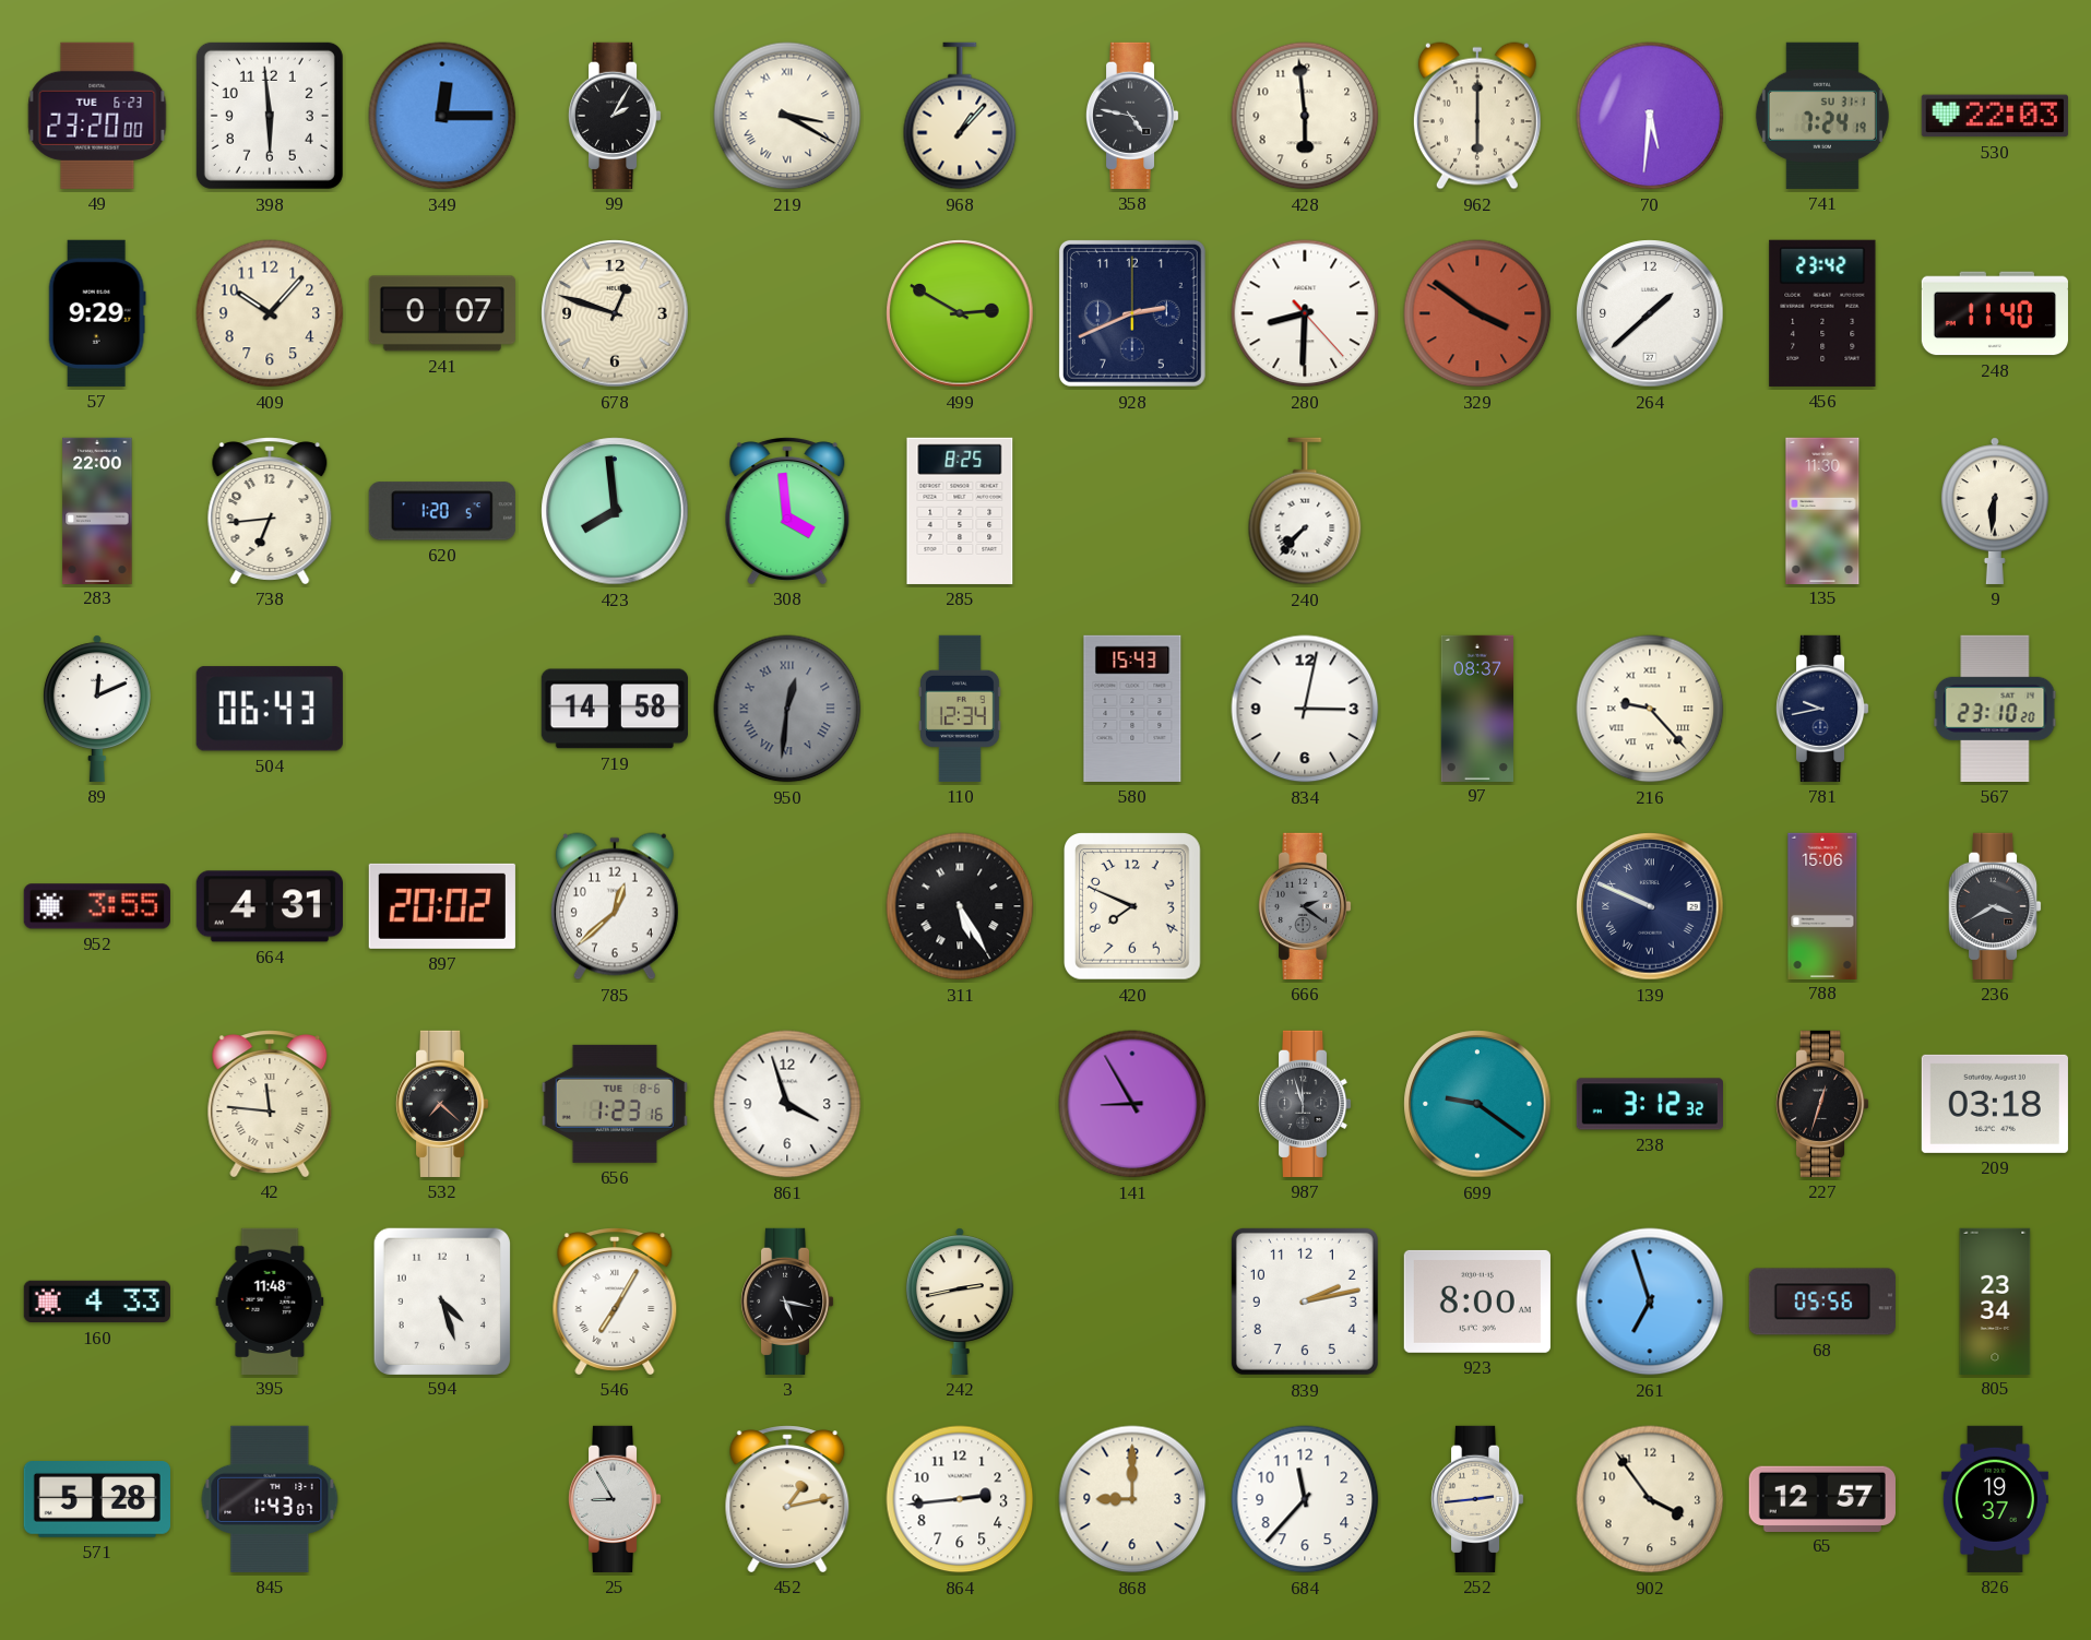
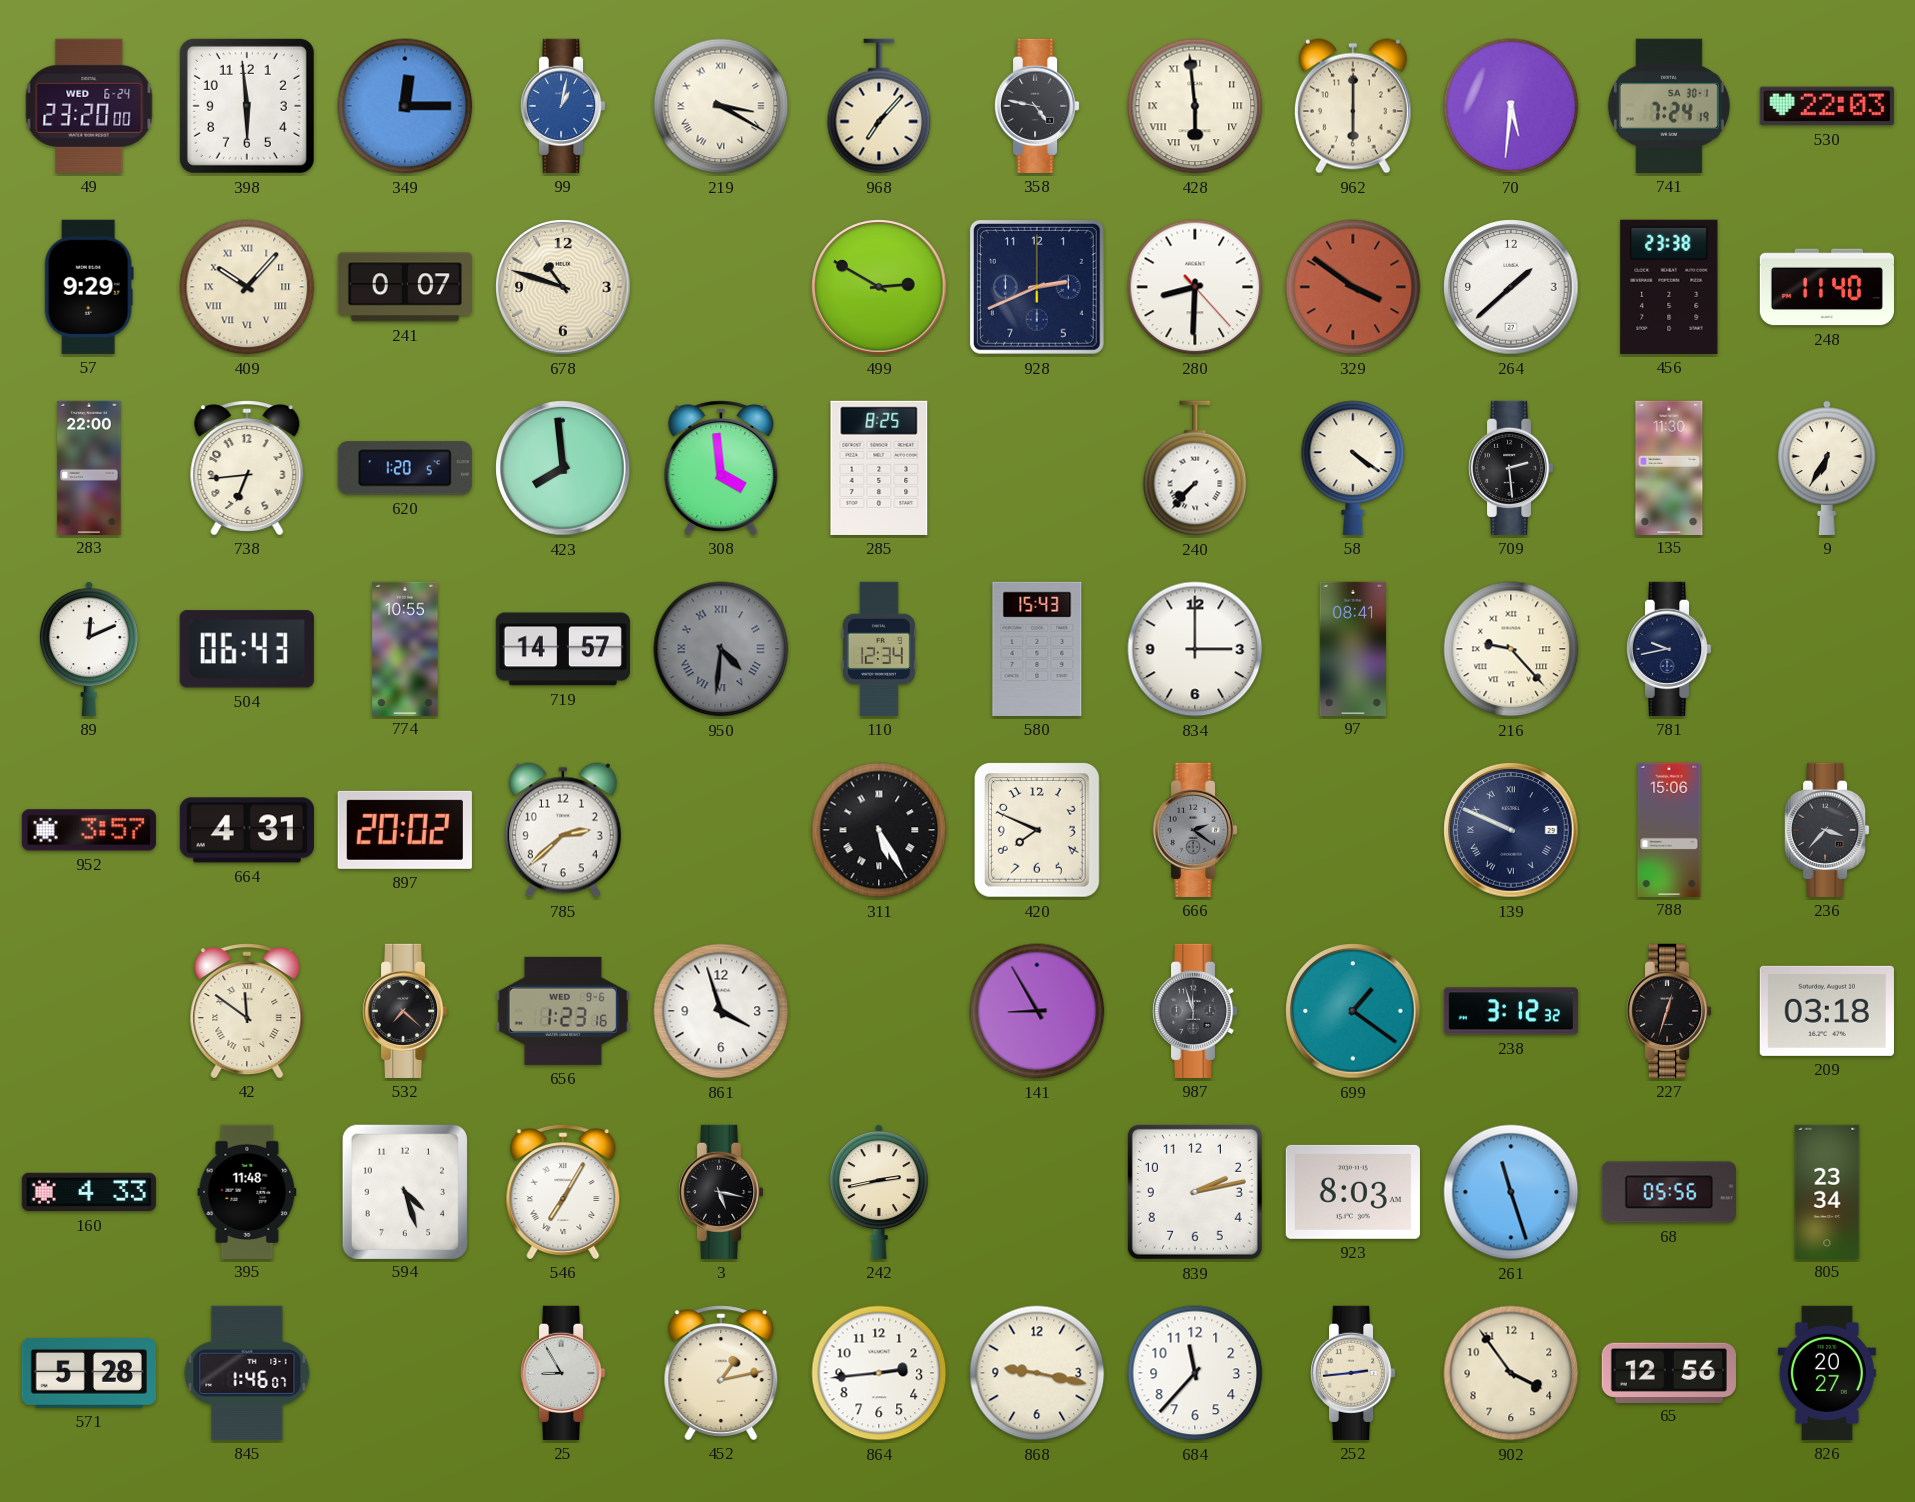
49 date: TUE 6-23 -> WED 6-24
99: 2:05 -> 1:02
99 dial: black -> blue
968: 1:07 -> 7:07
428 numerals: Arabic -> Roman
741 date: SU 31-1 -> SA 30-1
409 numerals: Arabic -> Roman
678: 12:48 -> 10:48
456: 23:42 -> 23:38
58: none -> 4:21
709: none -> 2:29
9: 6:31 -> 6:35
774: none -> 10:55
719: 14:58 -> 14:57
950: 12:31 -> 4:31
834: 3:02 -> 3:00
97: 08:37 -> 08:41
567: 23:10 -> none
952: 3:55 -> 3:57
785: 12:38 -> 2:38
236: 3:40 -> 3:37
42: 11:46 -> 11:51
656 date: TUE 8-6 -> WED 9-6
699: 9:21 -> 1:21
923: 8:00 -> 8:03
261: 6:57 -> 11:27
845: 1:43 -> 1:46
868: 9:00 -> 9:17
65: 12:57 -> 12:56
826: 19:37 -> 20:27
